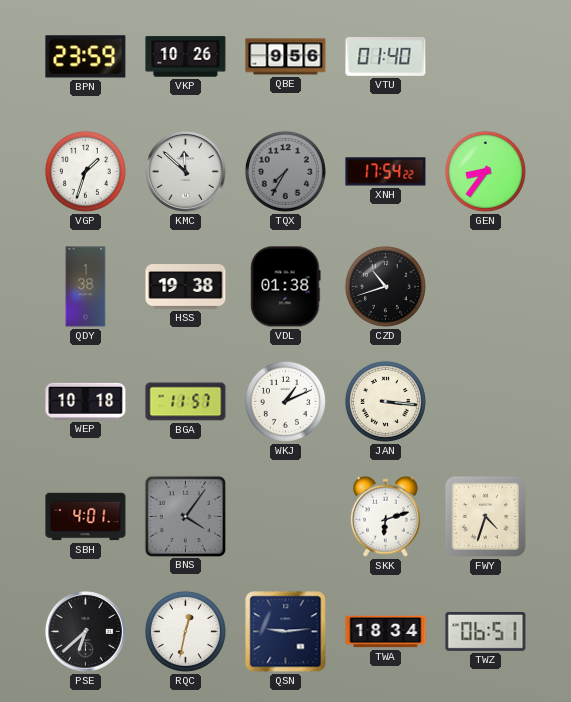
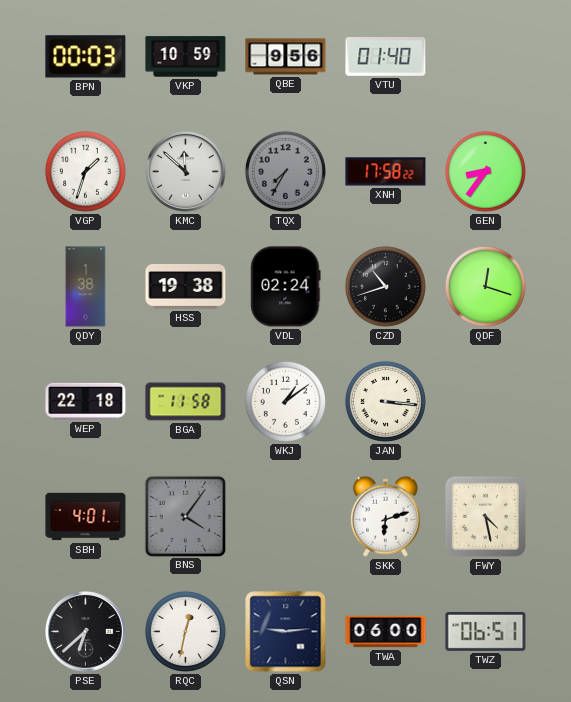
BPN: 23:59 -> 00:03
VKP: 10:26 -> 10:59
XNH: 17:54 -> 17:58
VDL: 01:38 -> 02:24
QDF: none -> 12:18
WEP: 10:18 -> 22:18
BGA: 11:57 -> 11:58
WKJ: 1:11 -> 1:09
FWY: 4:33 -> 4:28
TWA: 18:34 -> 06:00
